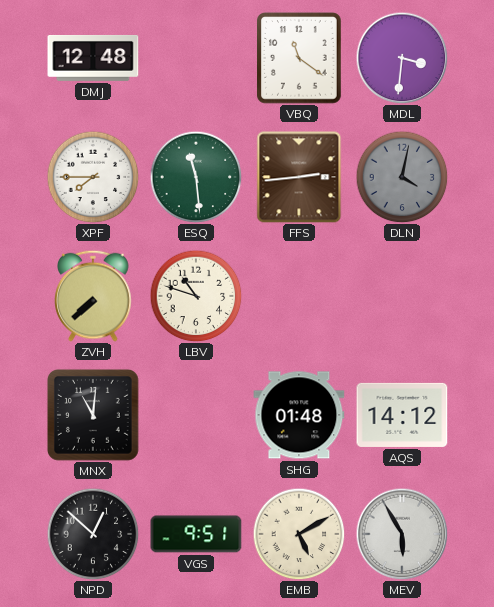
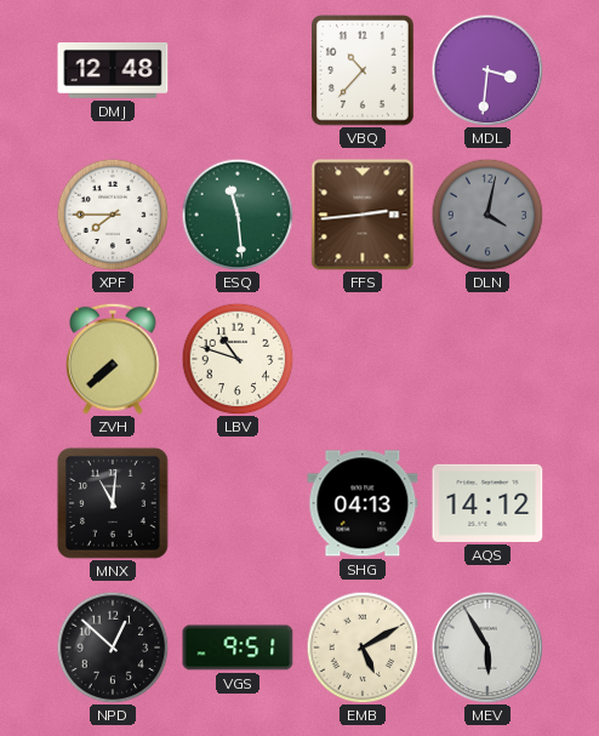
VBQ: 11:21 -> 10:37
SHG: 01:48 -> 04:13
